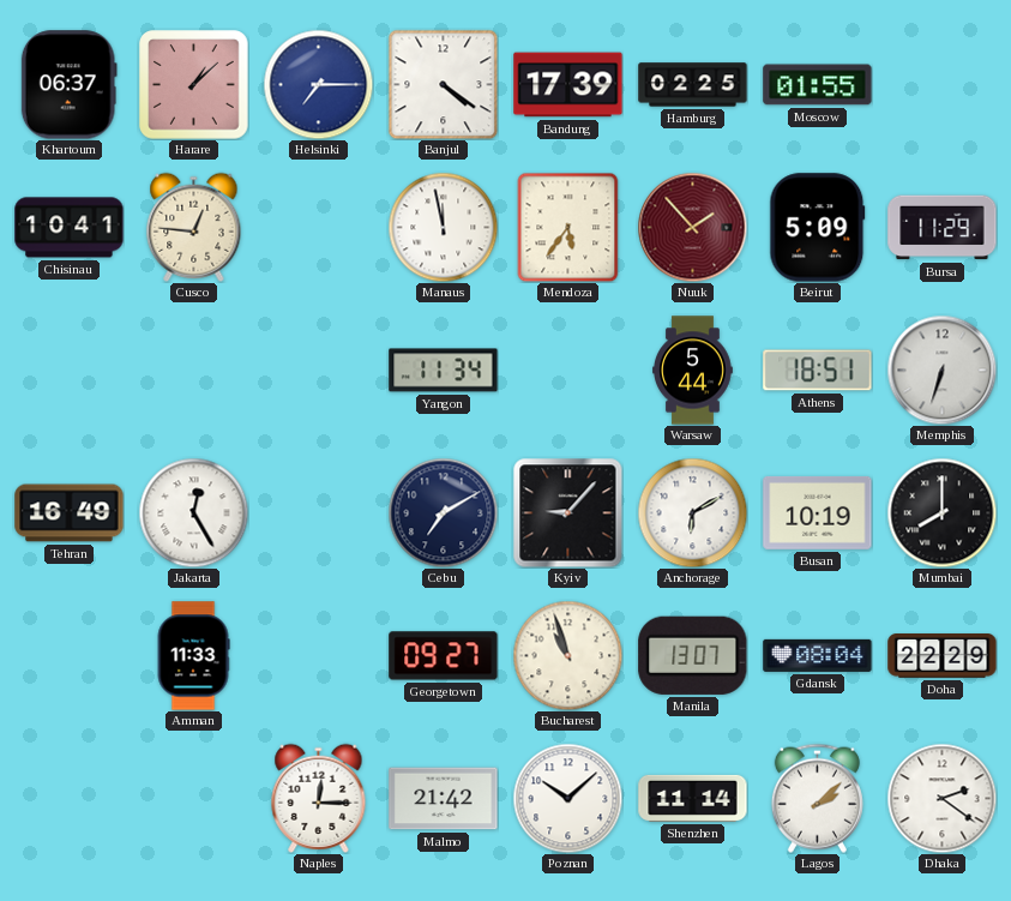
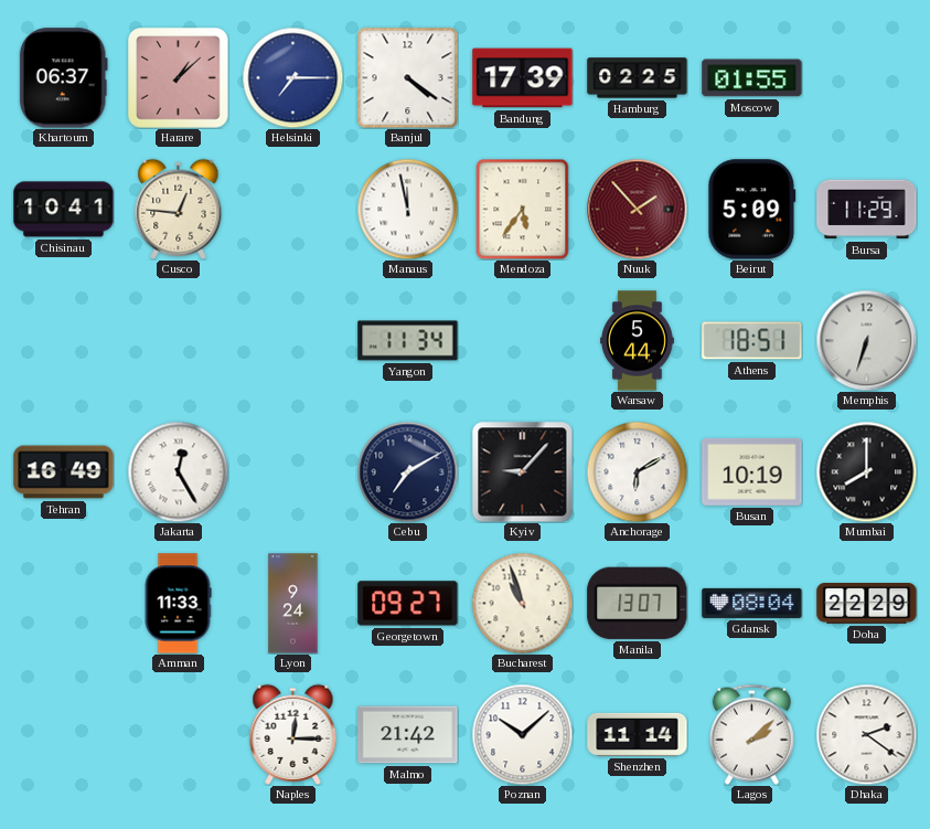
Lyon: none -> 9:24
